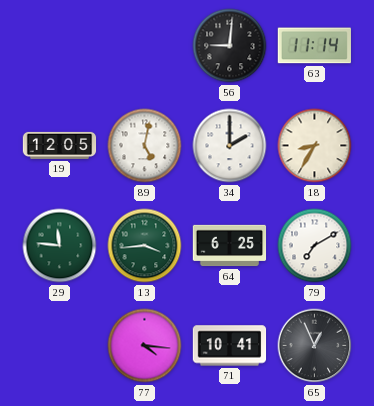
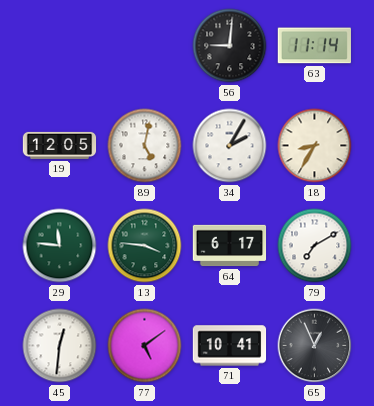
34: 2:00 -> 2:05
13: 3:44 -> 3:46
64: 6:25 -> 6:17
45: none -> 12:31
77: 4:16 -> 5:09
